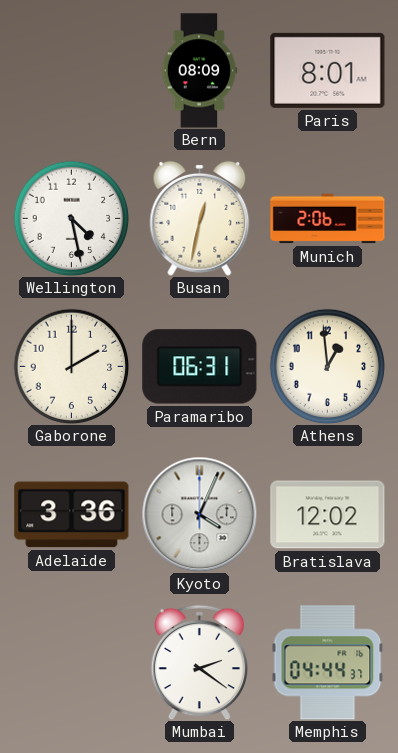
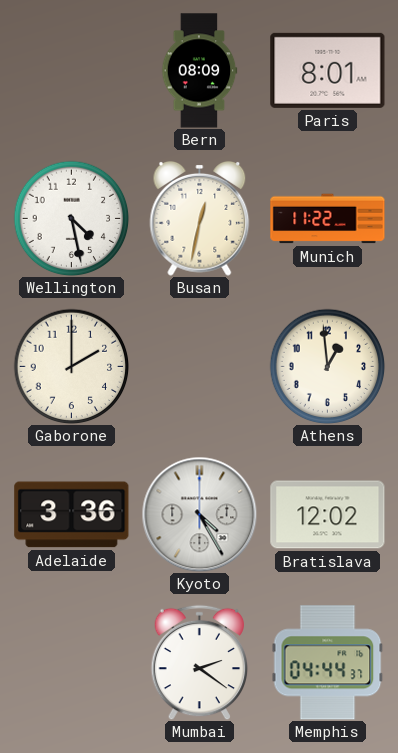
Munich: 2:06 -> 11:22
Paramaribo: 06:31 -> none
Kyoto: 4:04 -> 4:25
